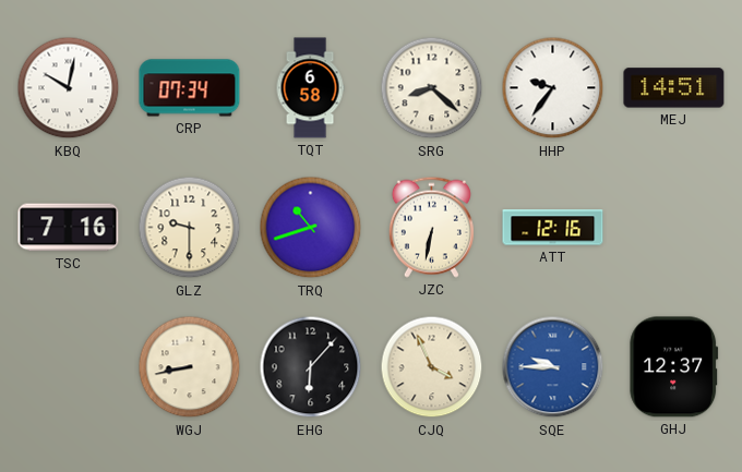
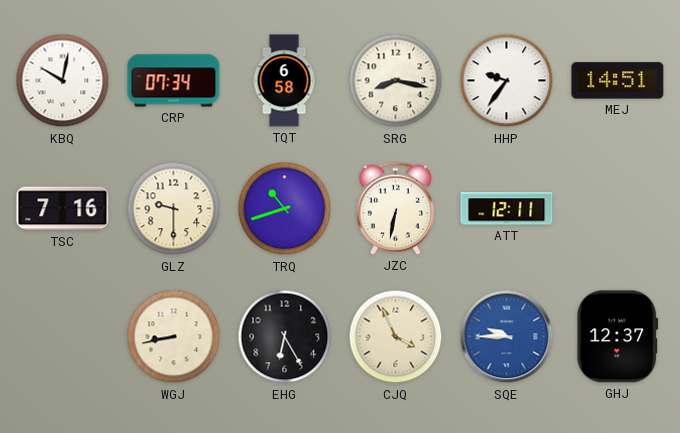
SRG: 8:22 -> 8:17
ATT: 12:16 -> 12:11
EHG: 6:07 -> 6:25
